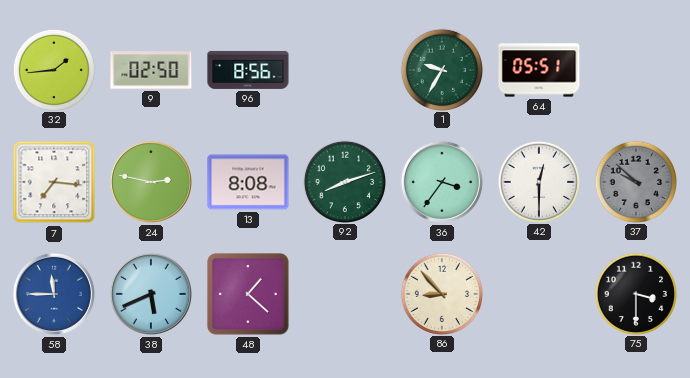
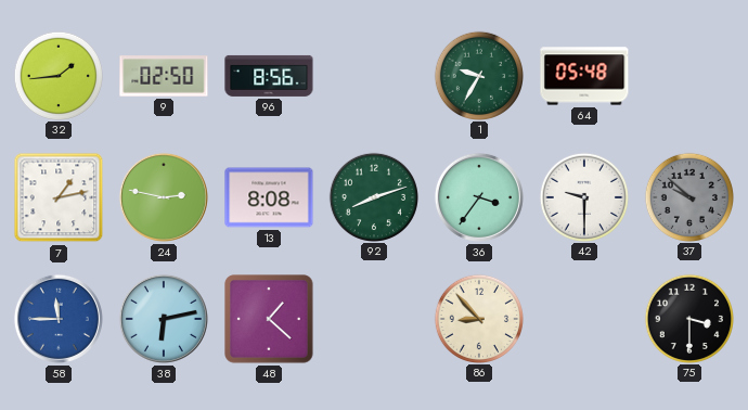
64: 05:51 -> 05:48
7: 7:16 -> 1:13
42: 12:30 -> 9:30
38: 5:41 -> 6:13
